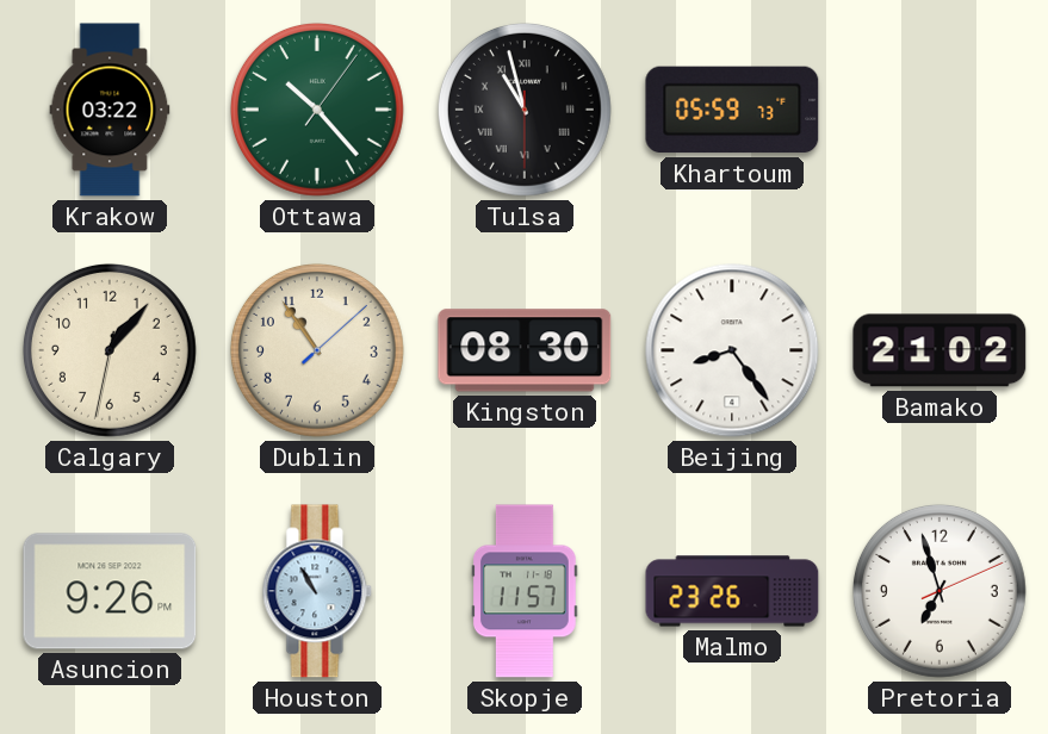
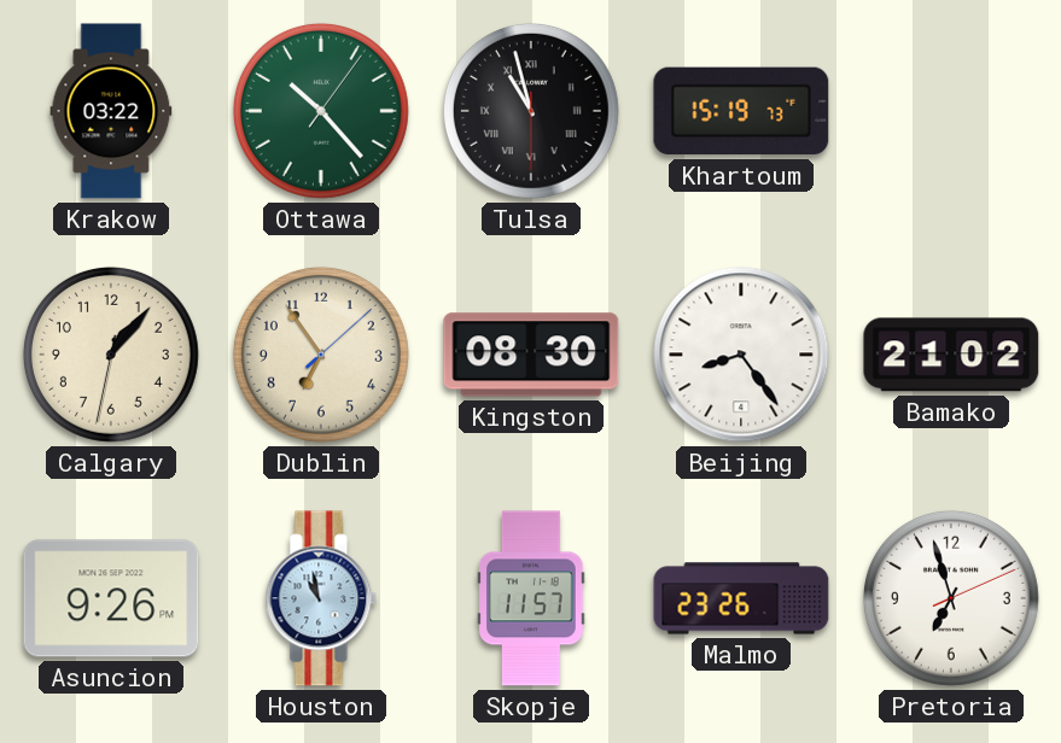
Khartoum: 05:59 -> 15:19
Dublin: 10:54 -> 6:54
Houston: 10:55 -> 10:58
